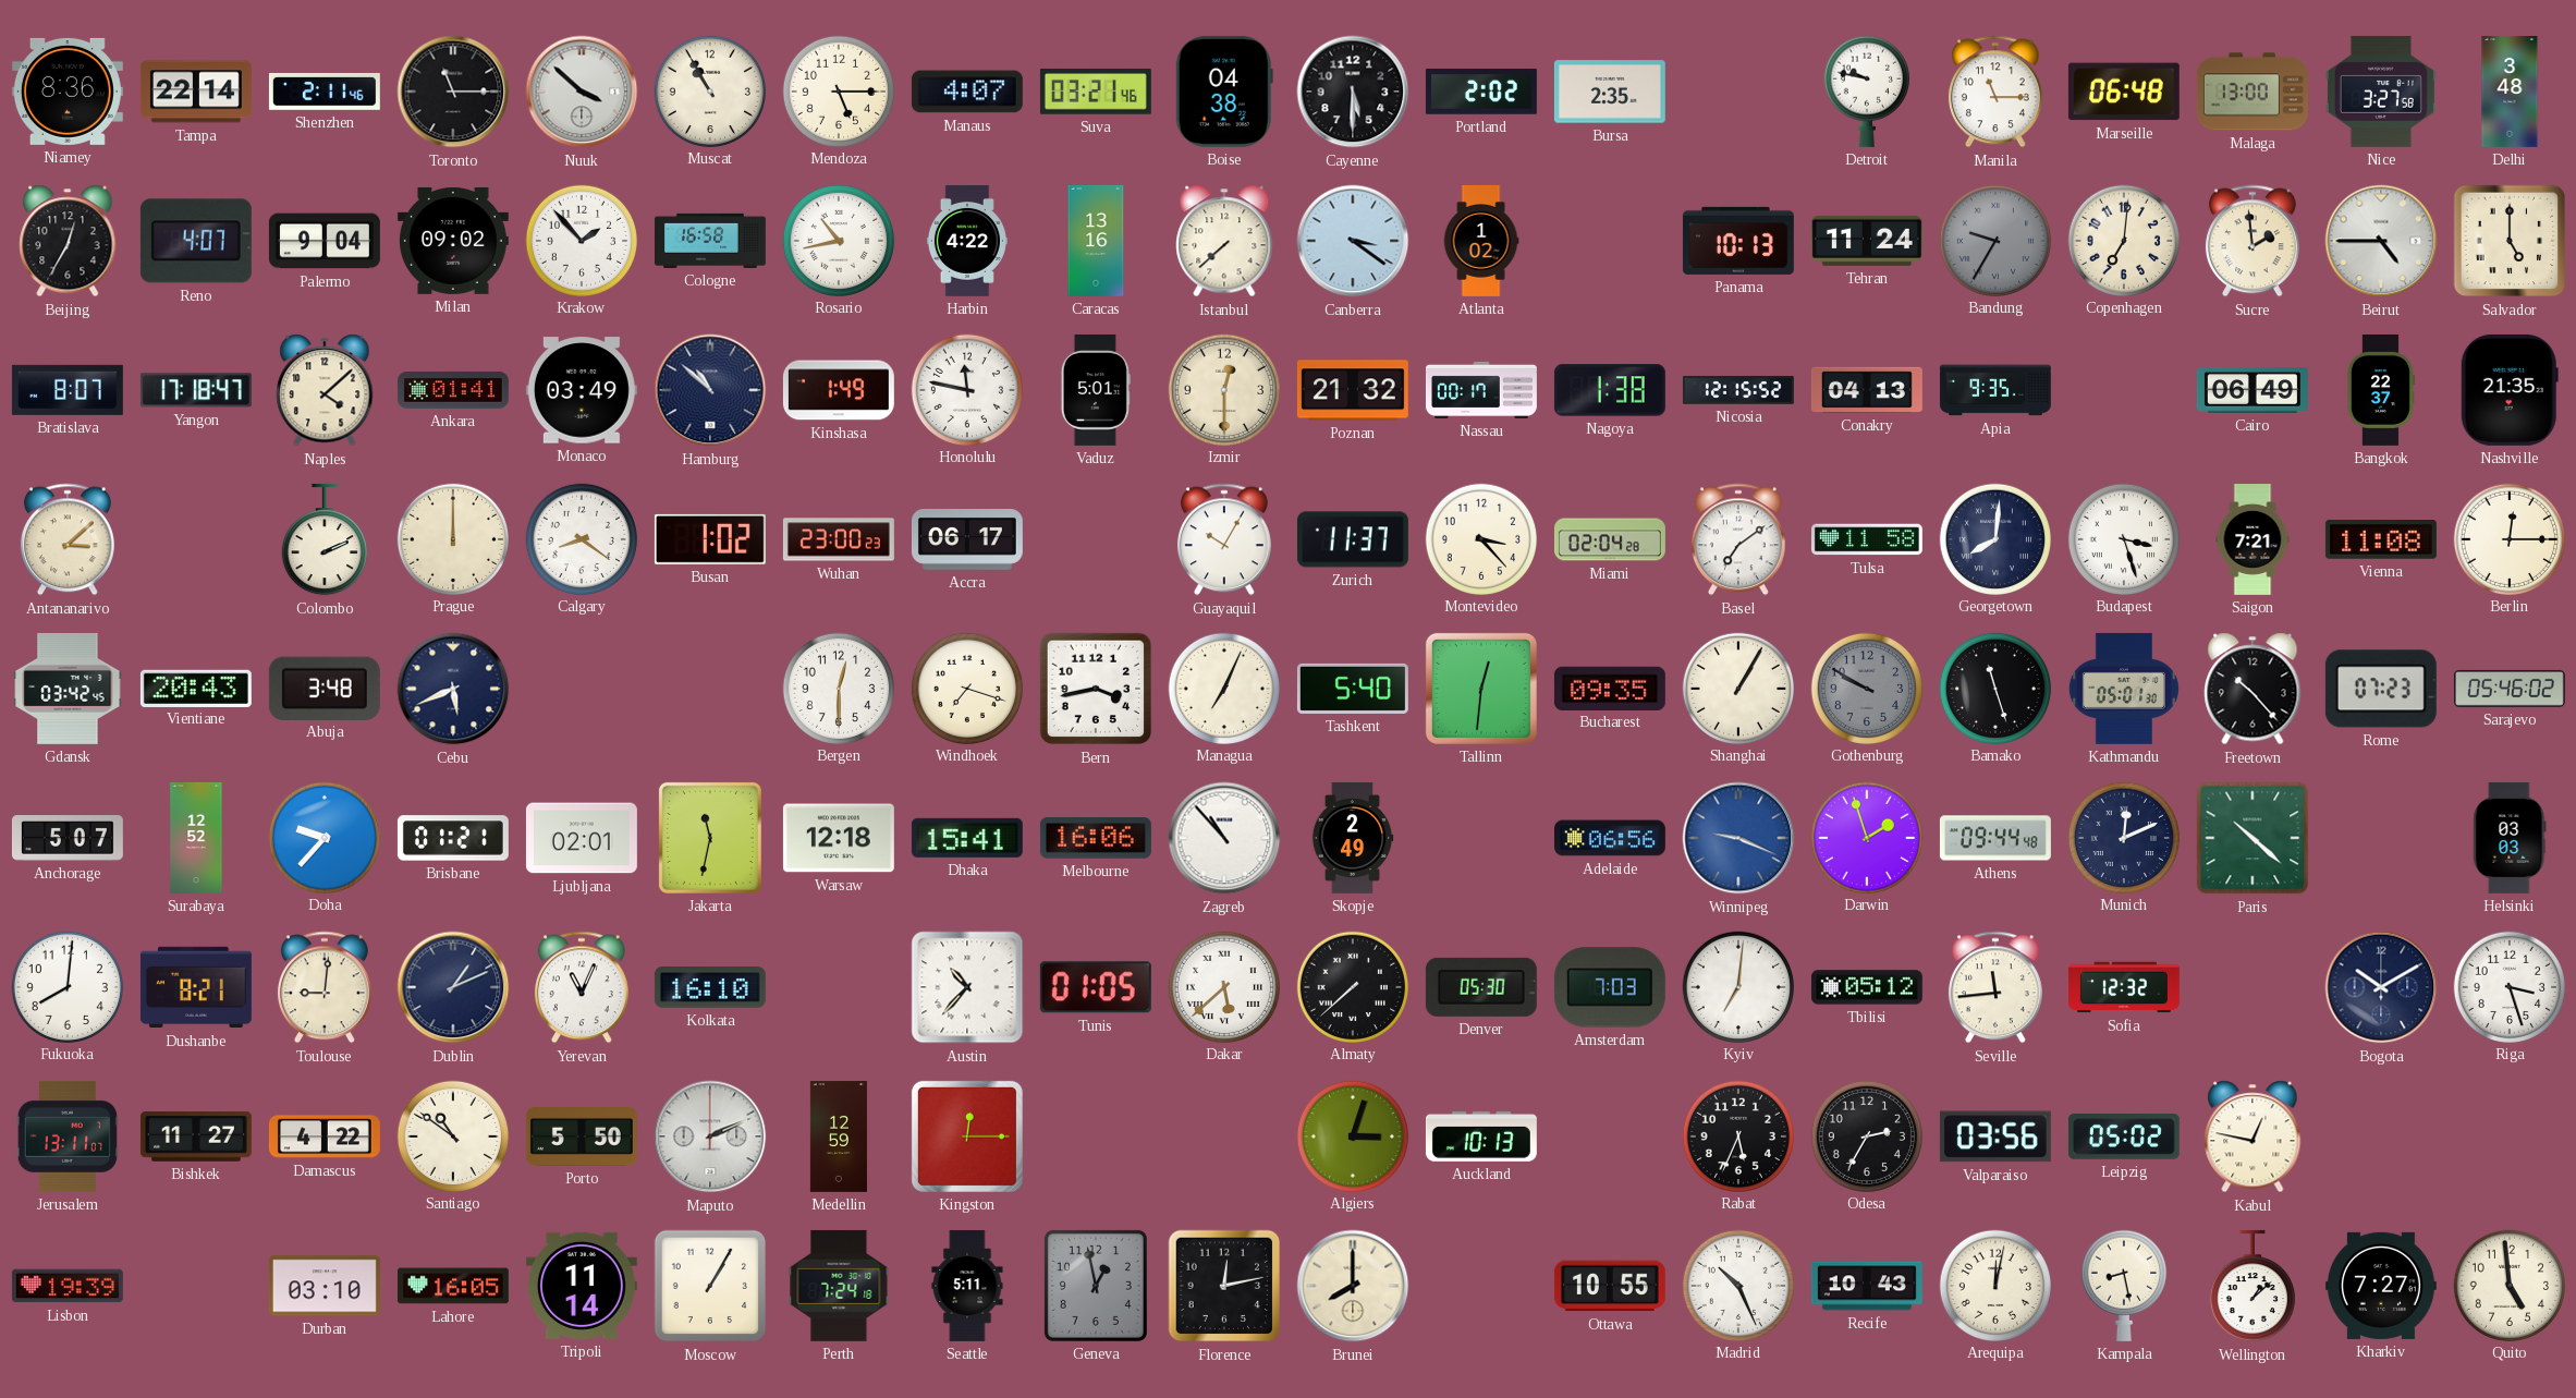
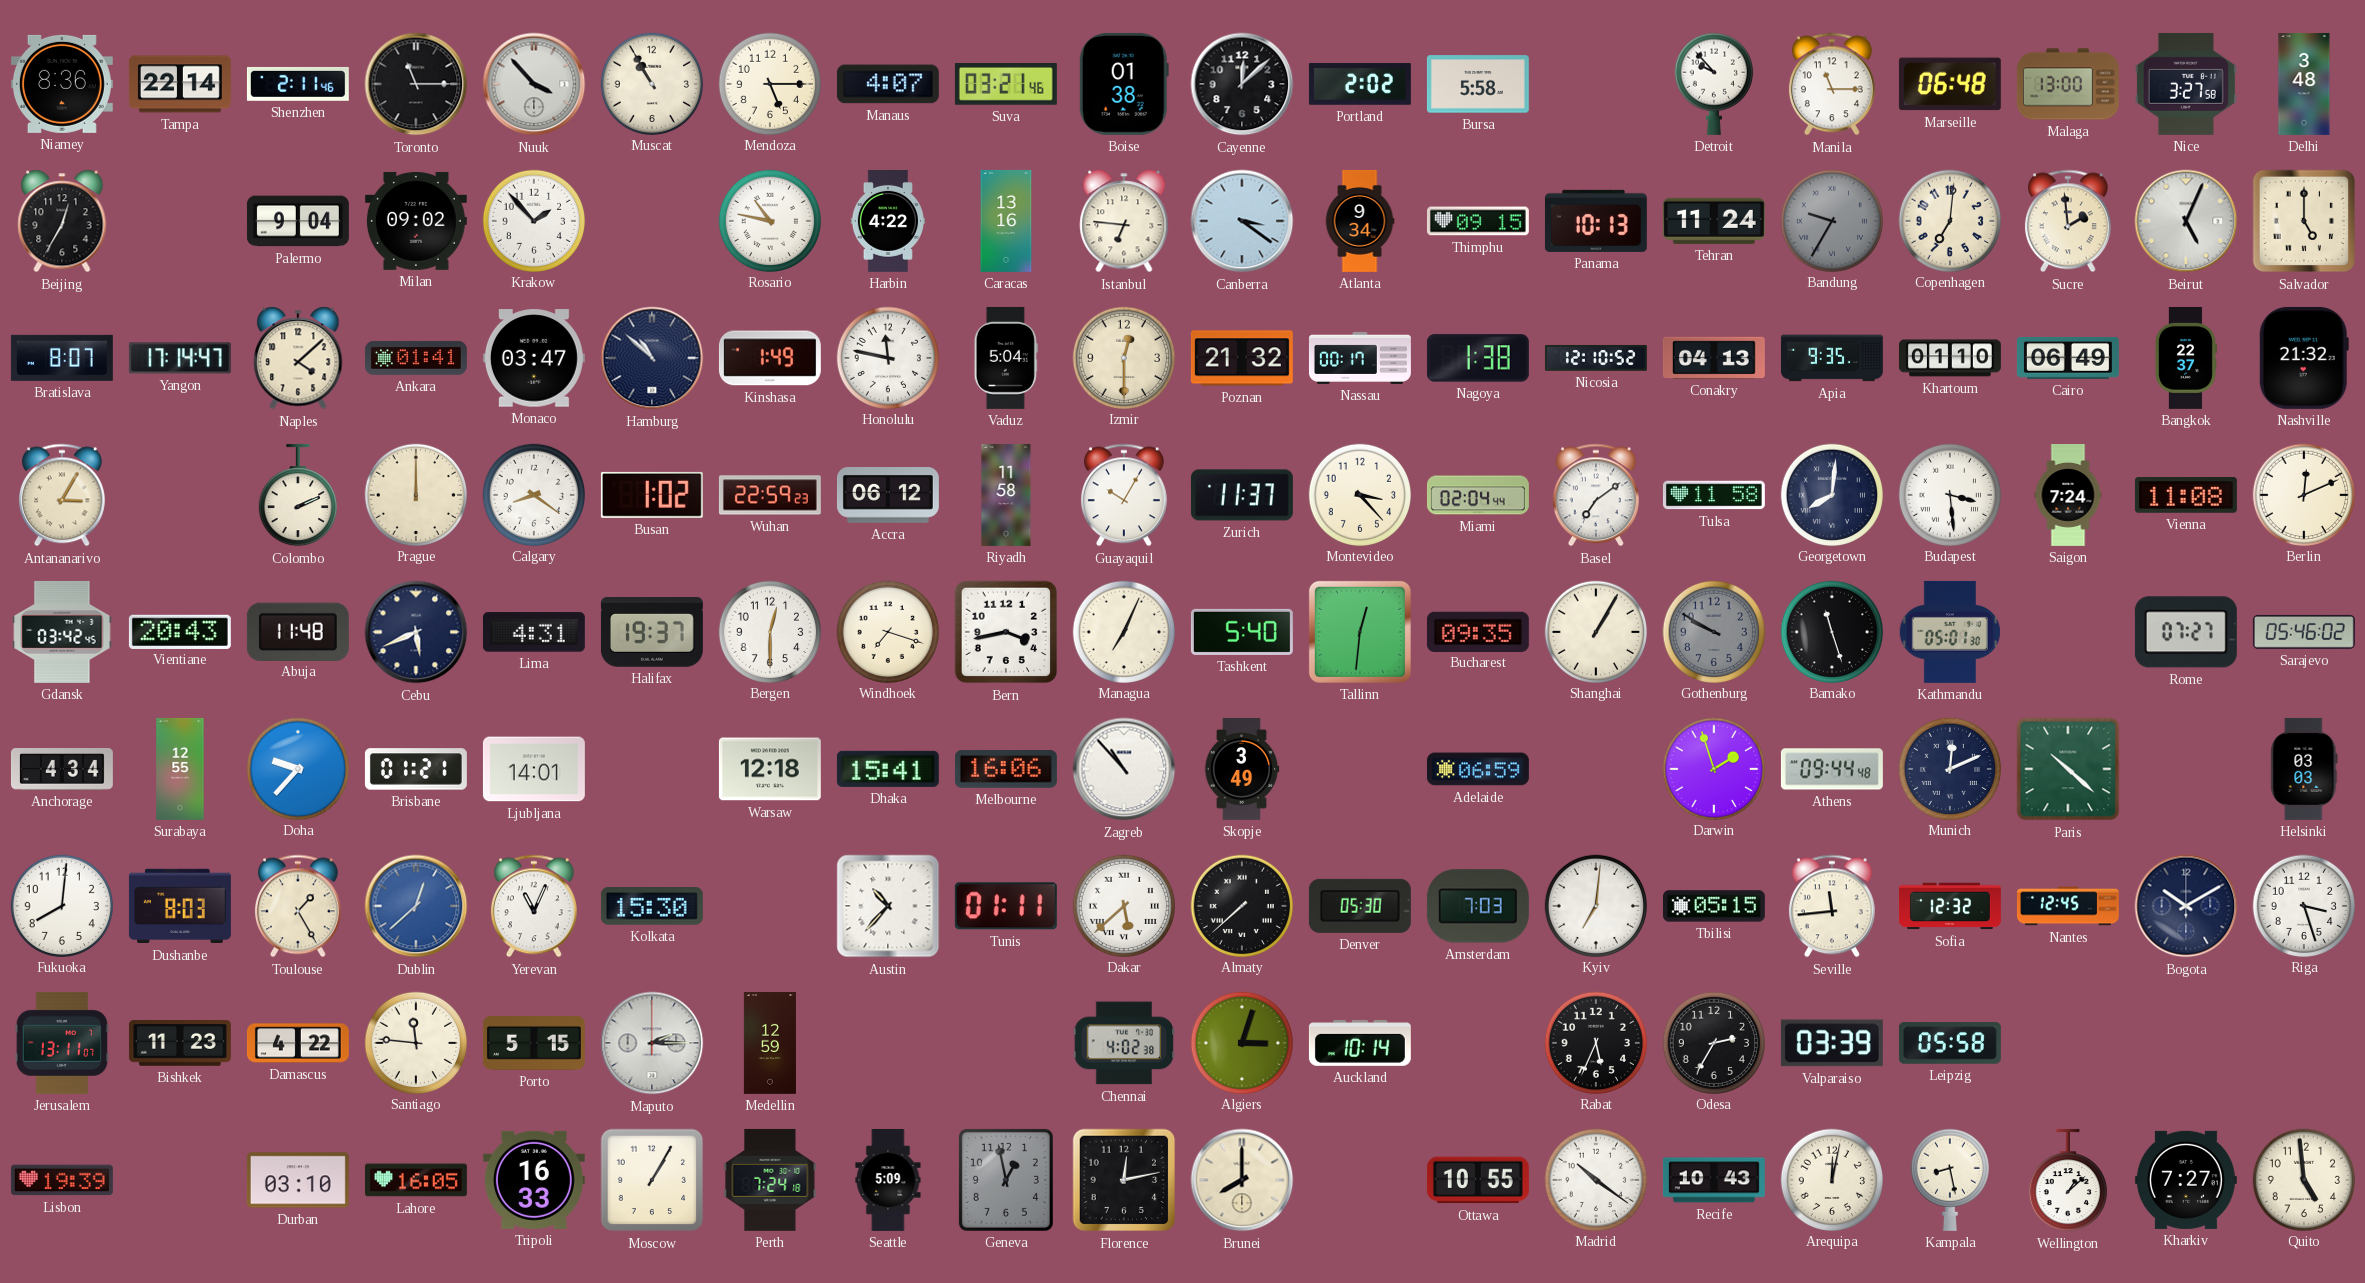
Nuuk: 3:52 -> 3:53
Boise: 04:38 -> 01:38
Cayenne: 5:30 -> 12:08
Bursa: 2:35 -> 5:58
Detroit: 9:47 -> 9:53
Reno: 4:07 -> none
Cologne: 16:58 -> none
Rosario: 10:43 -> 10:47
Istanbul: 7:38 -> 6:46
Atlanta: 1:02 -> 9:34
Thimphu: none -> 09:15
Beirut: 4:45 -> 5:04
Yangon: 17:18 -> 17:14
Monaco: 03:49 -> 03:47
Vaduz: 5:01 -> 5:04
Nicosia: 12:15 -> 12:10
Khartoum: none -> 01:10
Nashville: 21:35 -> 21:32
Antananarivo: 3:08 -> 3:05
Wuhan: 23:00 -> 22:59
Accra: 06:17 -> 06:12
Riyadh: none -> 11:58
Miami: 02:04:28 -> 02:04:44
Budapest: 3:27 -> 3:29
Saigon: 7:21 -> 7:24
Berlin: 12:15 -> 12:11
Abuja: 3:48 -> 11:48
Lima: none -> 4:31
Halifax: none -> 19:37
Freetown: 10:23 -> none
Rome: 07:23 -> 07:27
Anchorage: 5:07 -> 4:34
Surabaya: 12:52 -> 12:55
Ljubljana: 02:01 -> 14:01
Jakarta: 11:32 -> none
Skopje: 2:49 -> 3:49
Adelaide: 06:56 -> 06:59
Winnipeg: 9:19 -> none
Dushanbe: 8:21 -> 8:03
Toulouse: 9:01 -> 1:25
Dublin: 1:11 -> 12:38
Dublin dial: navy -> blue
Kolkata: 16:10 -> 15:30
Tunis: 01:05 -> 01:11
Tbilisi: 05:12 -> 05:15
Nantes: none -> 12:45
Bishkek: 11:27 -> 11:23
Santiago: 10:51 -> 11:46
Porto: 5:50 -> 5:15
Maputo: 2:11 -> 2:15
Kingston: 12:15 -> none
Chennai: none -> 4:02
Auckland: 10:13 -> 10:14
Valparaiso: 03:56 -> 03:39
Leipzig: 05:02 -> 05:58
Kabul: 12:47 -> none
Tripoli: 11:14 -> 16:33
Seattle: 5:11 -> 5:09
Madrid: 10:26 -> 10:21
